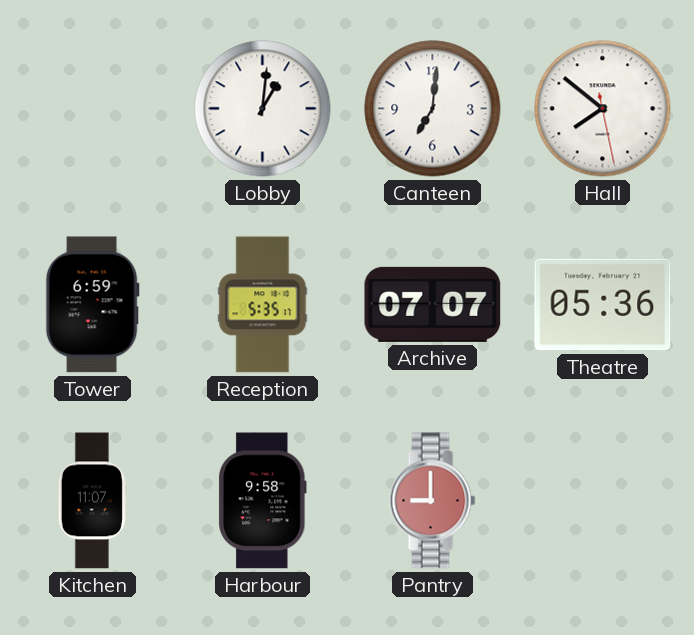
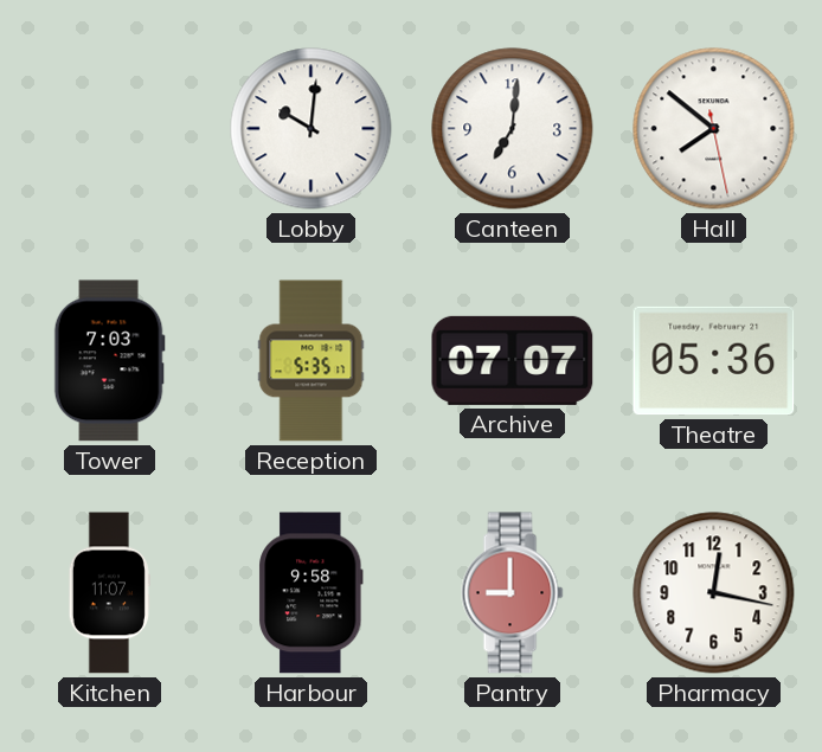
Lobby: 1:01 -> 10:01
Tower: 6:59 -> 7:03
Pharmacy: none -> 12:17
